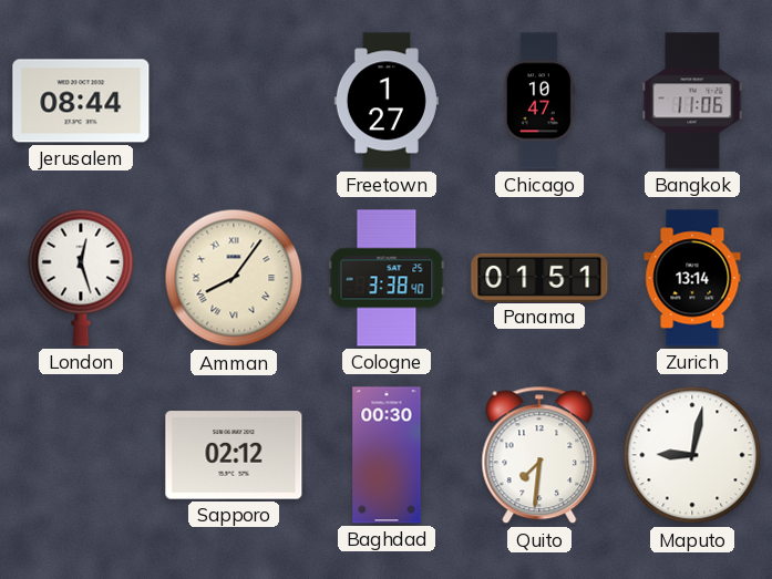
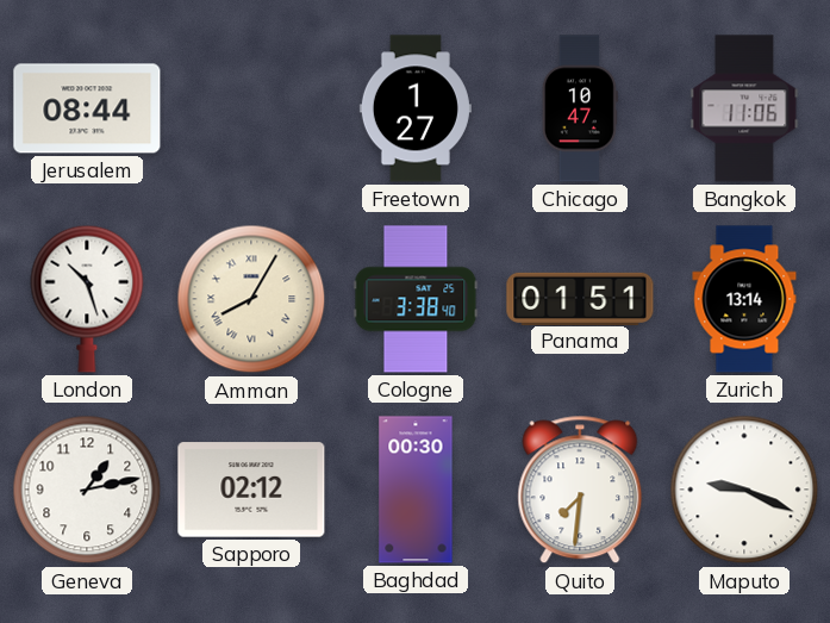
London: 12:27 -> 10:27
Amman: 8:06 -> 8:05
Geneva: none -> 1:13
Maputo: 9:02 -> 9:19
